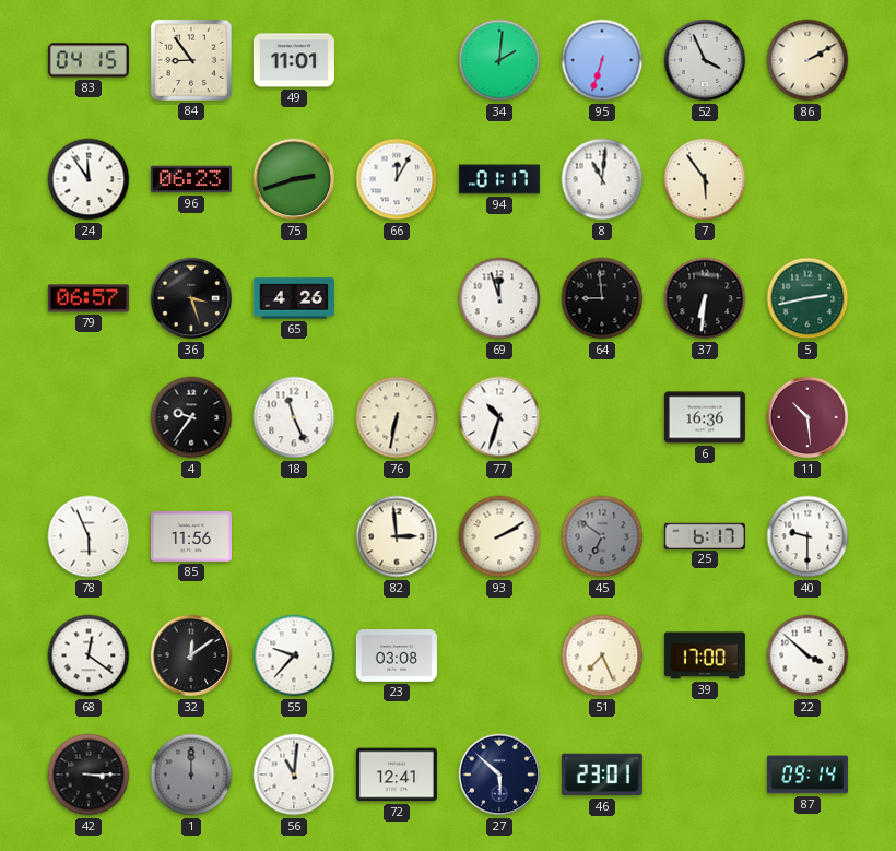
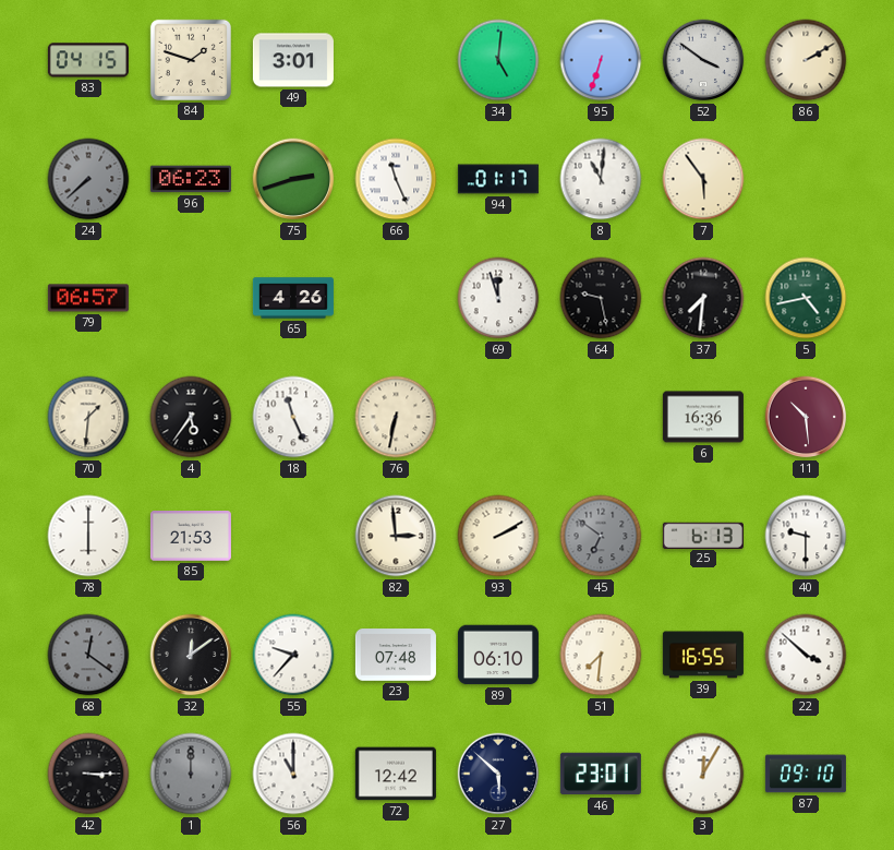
84: 8:54 -> 1:48
49: 11:01 -> 3:01
34: 2:01 -> 5:01
52: 3:56 -> 3:51
24: 11:54 -> 7:38
24 dial: white -> grey
66: 12:05 -> 11:26
36: 3:27 -> none
64: 8:59 -> 9:28
37: 6:31 -> 7:31
5: 2:43 -> 4:43
70: none -> 1:31
4: 9:36 -> 5:36
77: 10:33 -> none
78: 5:56 -> 6:00
85: 11:56 -> 21:53
25: 6:17 -> 6:13
68 dial: white -> grey
23: 03:08 -> 07:48
89: none -> 06:10
51: 7:26 -> 7:31
39: 17:00 -> 16:55
56: 11:01 -> 11:00
72: 12:41 -> 12:42
3: none -> 12:05
87: 09:14 -> 09:10
